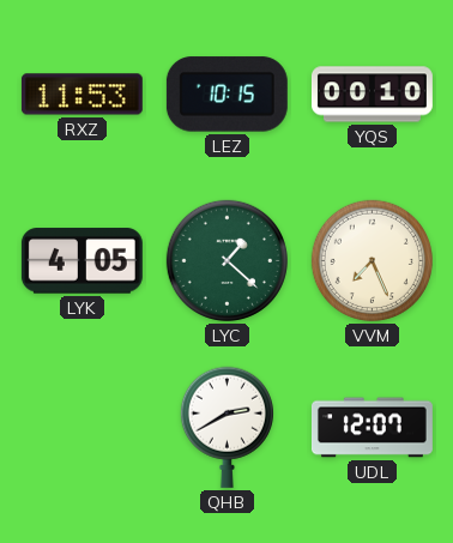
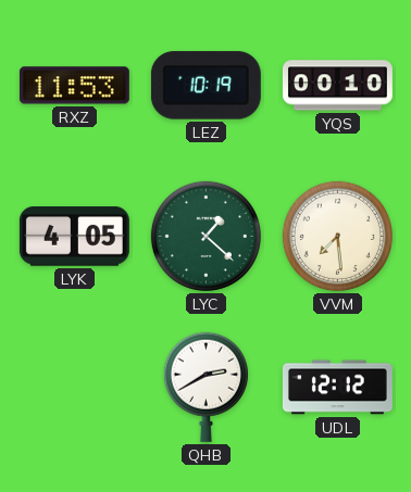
LEZ: 10:15 -> 10:19
VVM: 7:26 -> 7:29
UDL: 12:07 -> 12:12
